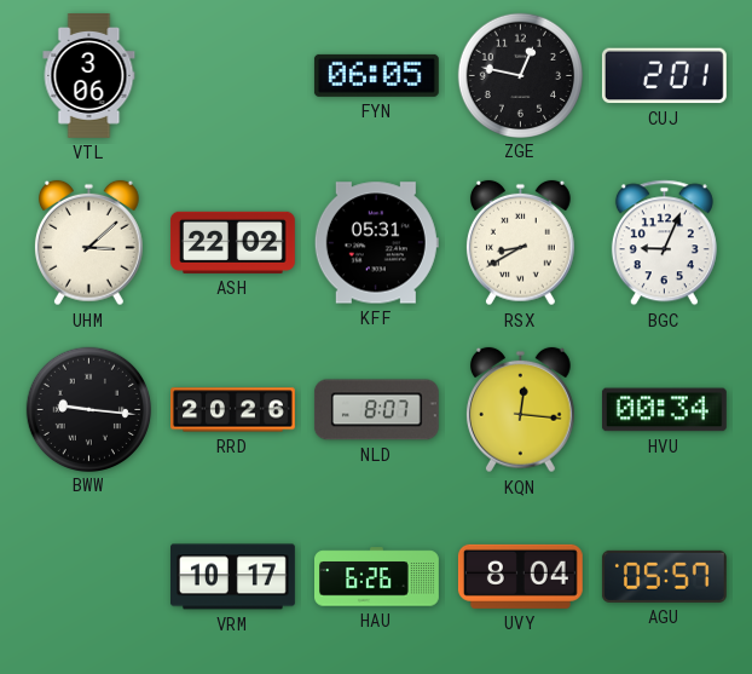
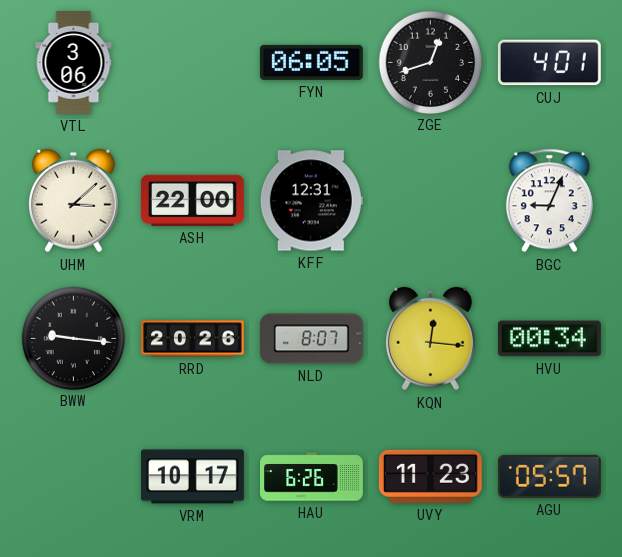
ZGE: 12:47 -> 12:42
CUJ: 2:01 -> 4:01
ASH: 22:02 -> 22:00
KFF: 05:31 -> 12:31
RSX: 8:40 -> none
UVY: 8:04 -> 11:23
